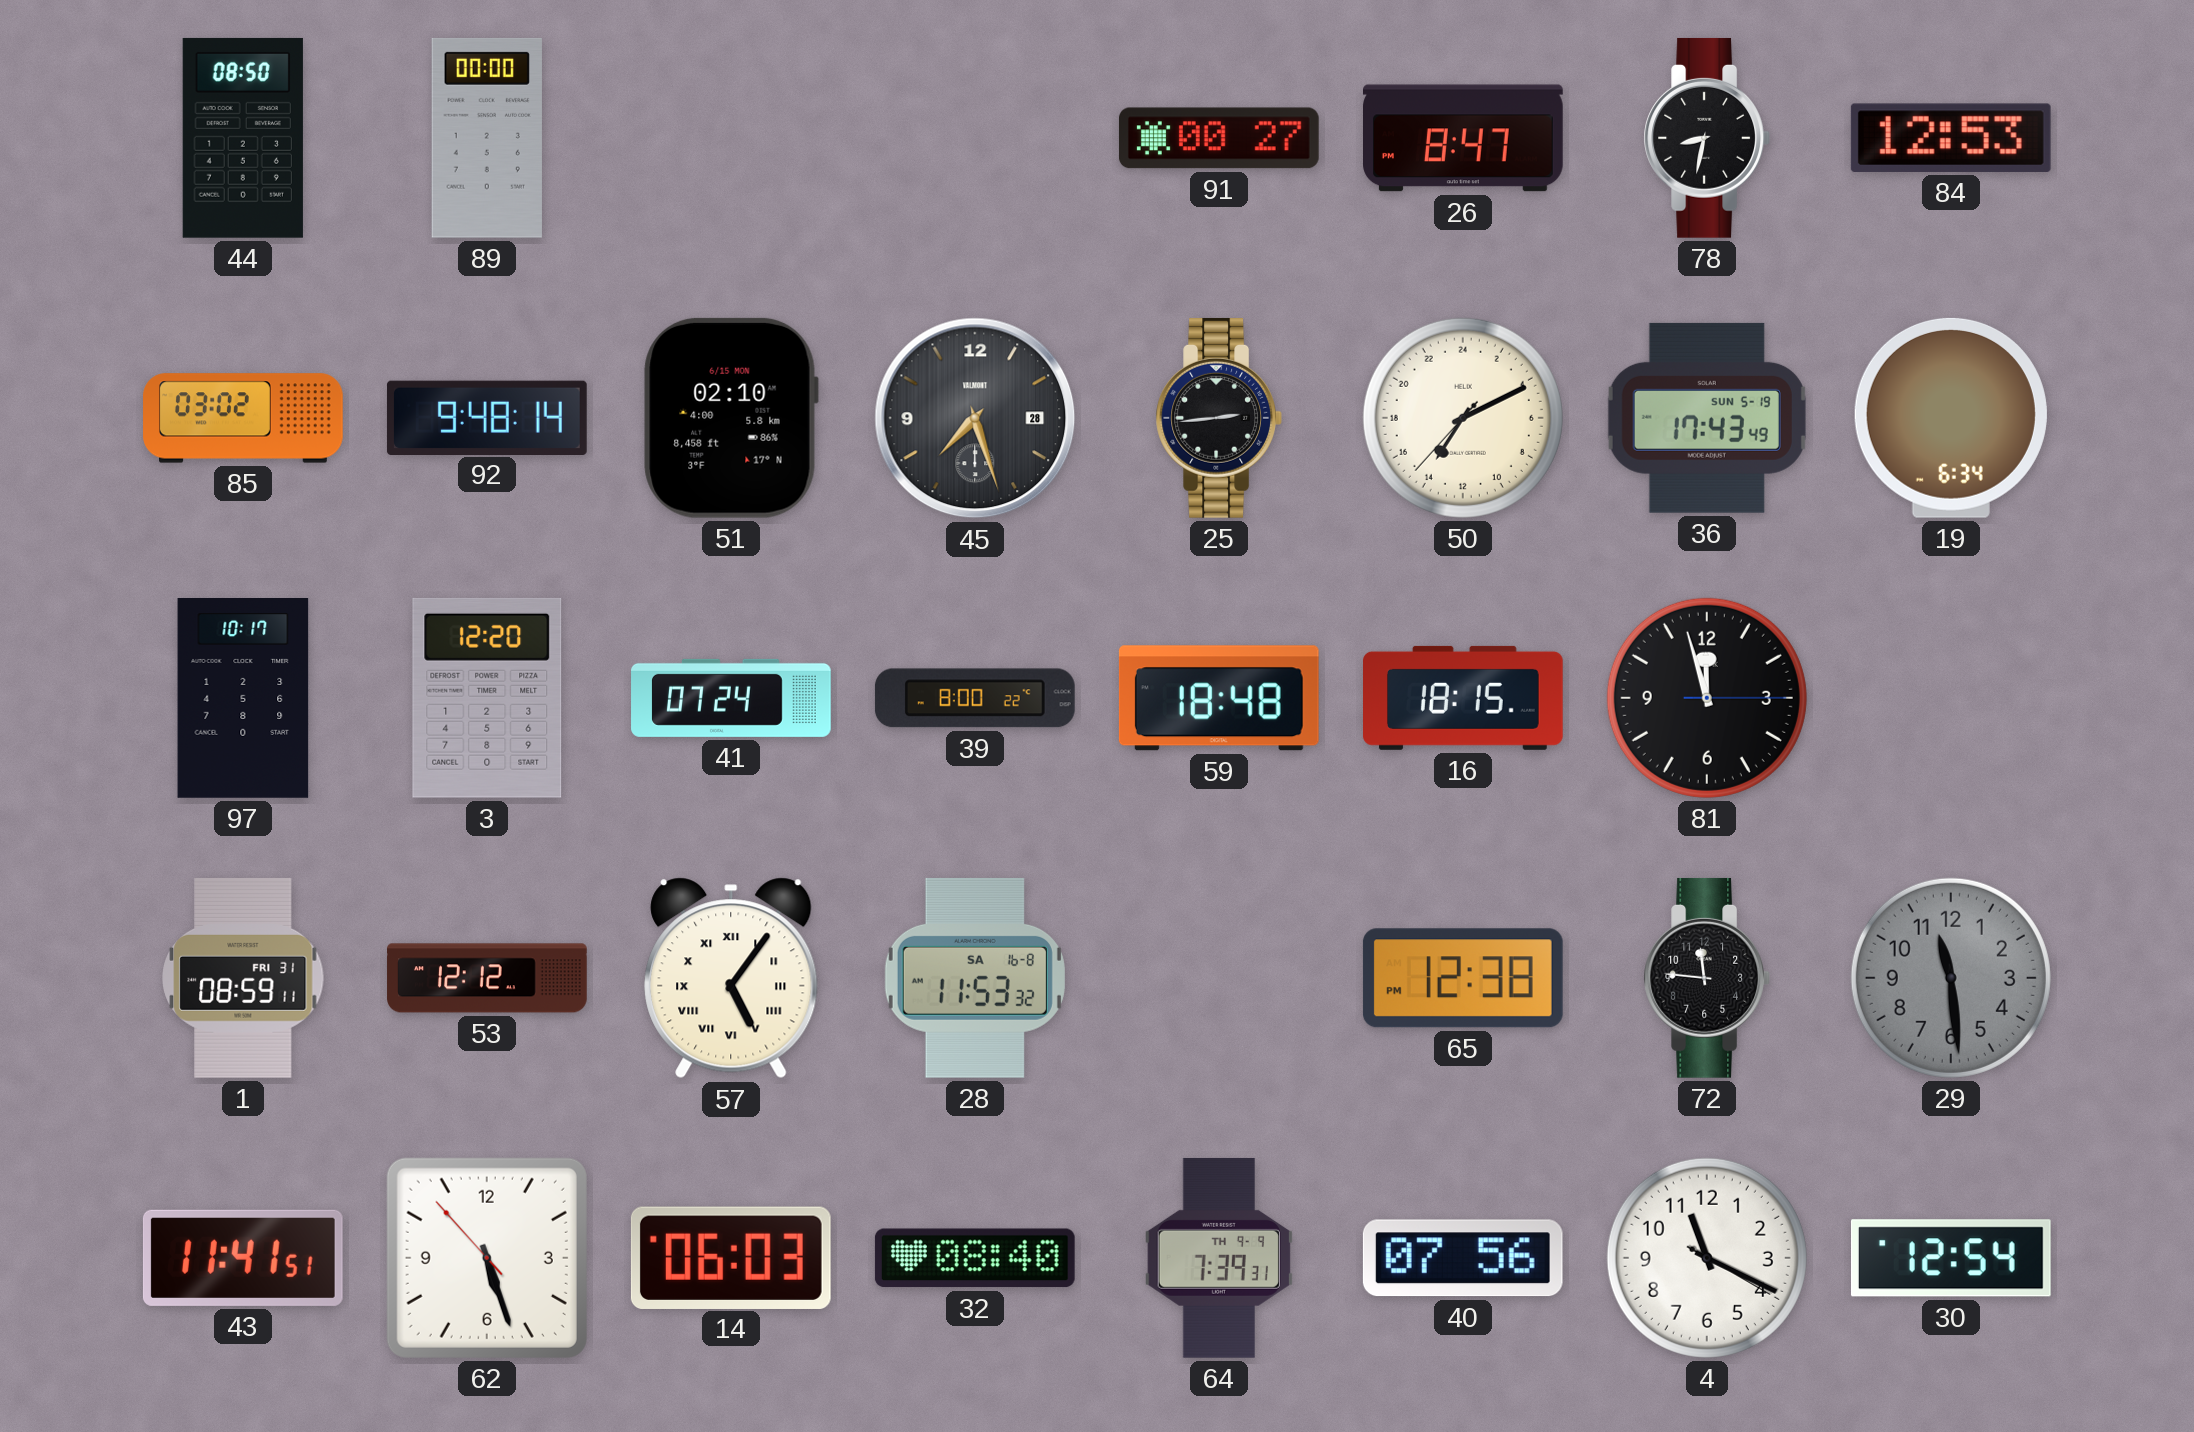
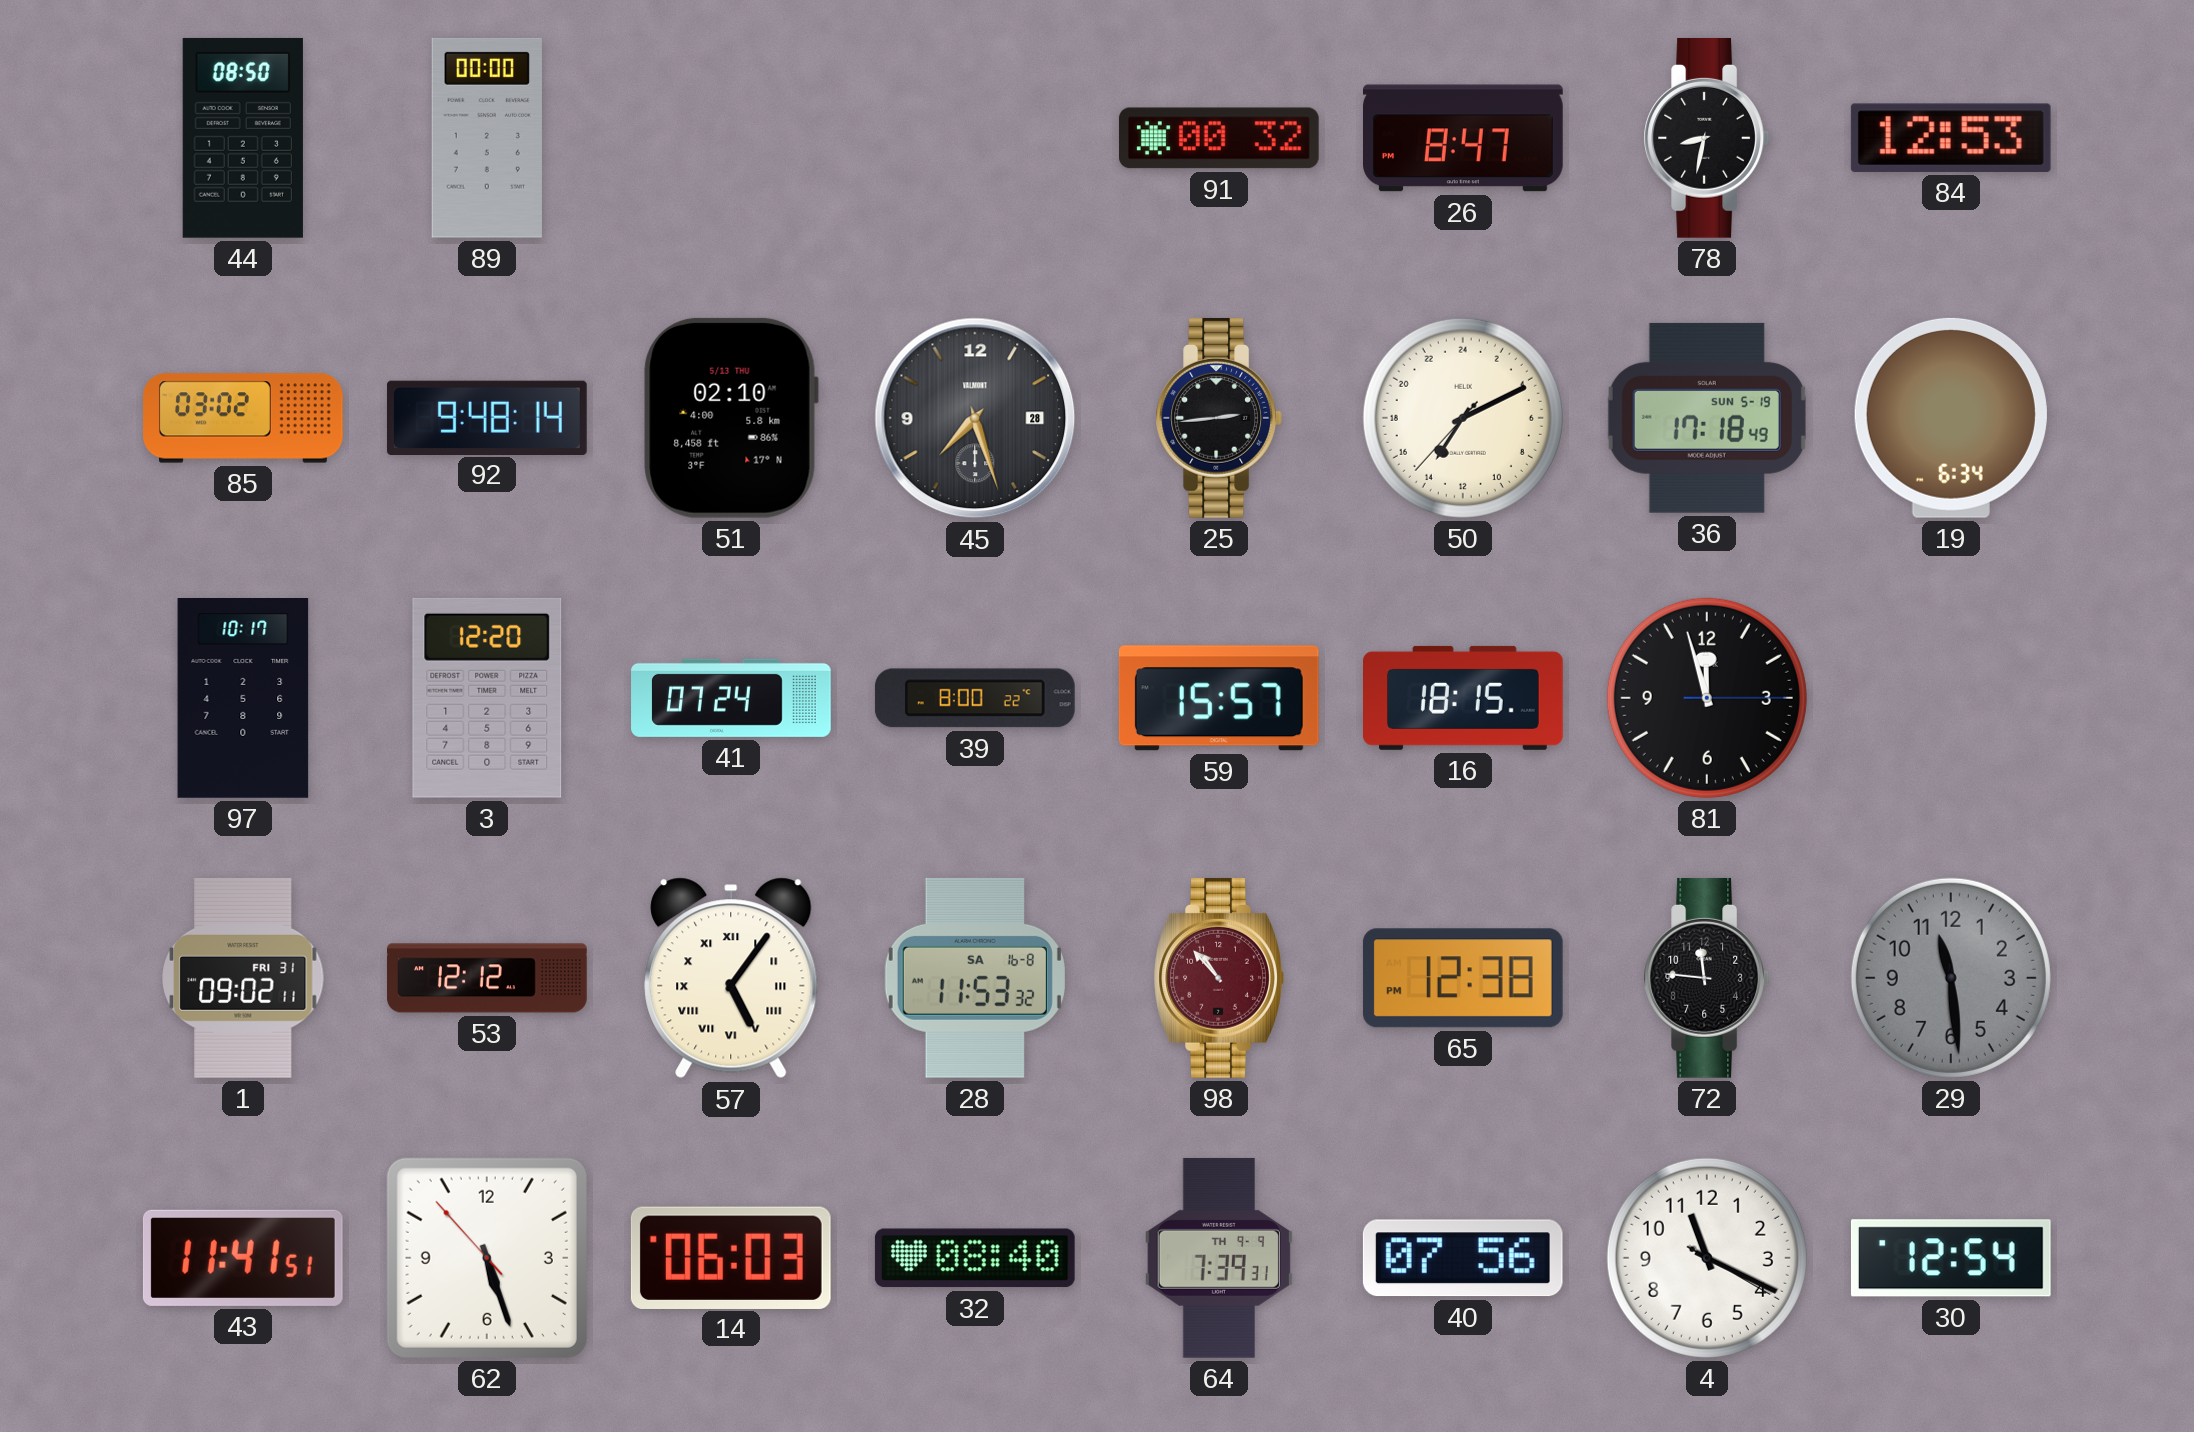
91: 00:27 -> 00:32
51 date: 6/15 MON -> 5/13 THU
36: 17:43 -> 17:18
59: 18:48 -> 15:57
1: 08:59 -> 09:02
98: none -> 10:53
